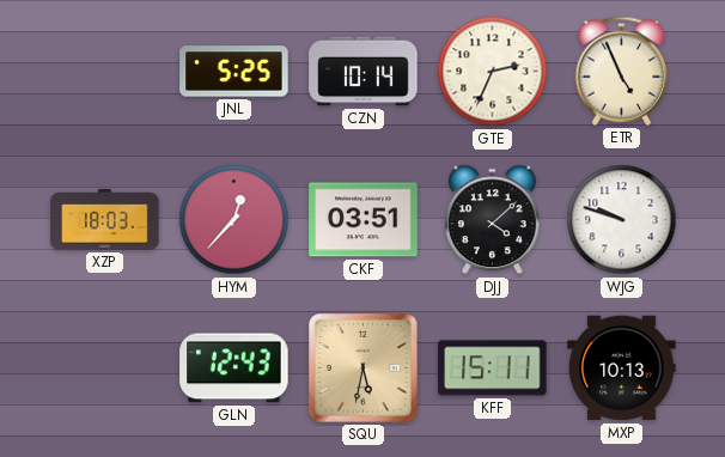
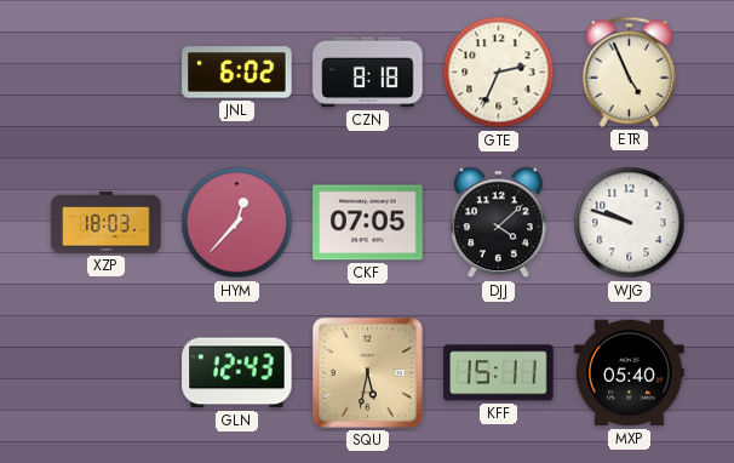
JNL: 5:25 -> 6:02
CZN: 10:14 -> 8:18
CKF: 03:51 -> 07:05
MXP: 10:13 -> 05:40
